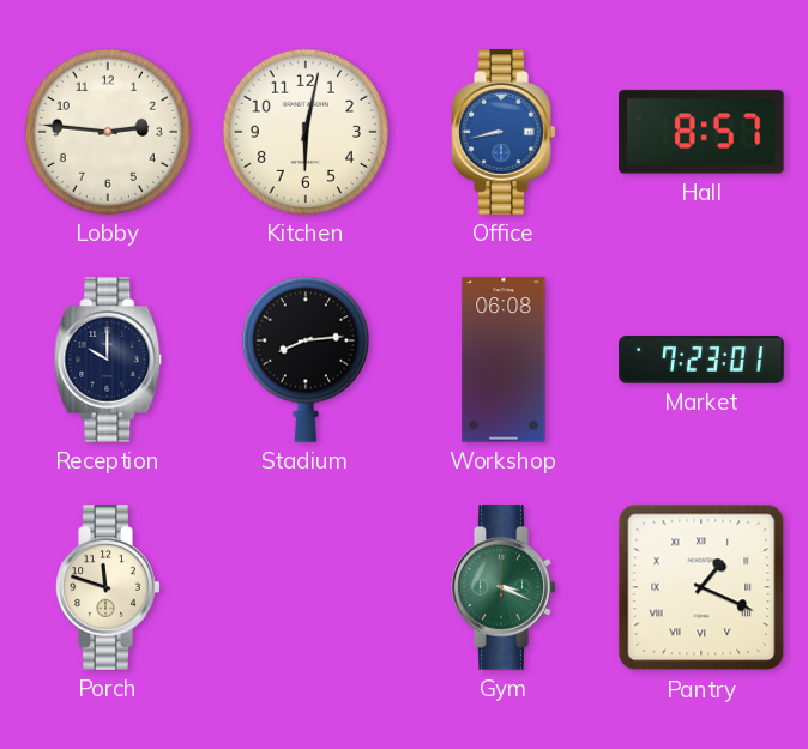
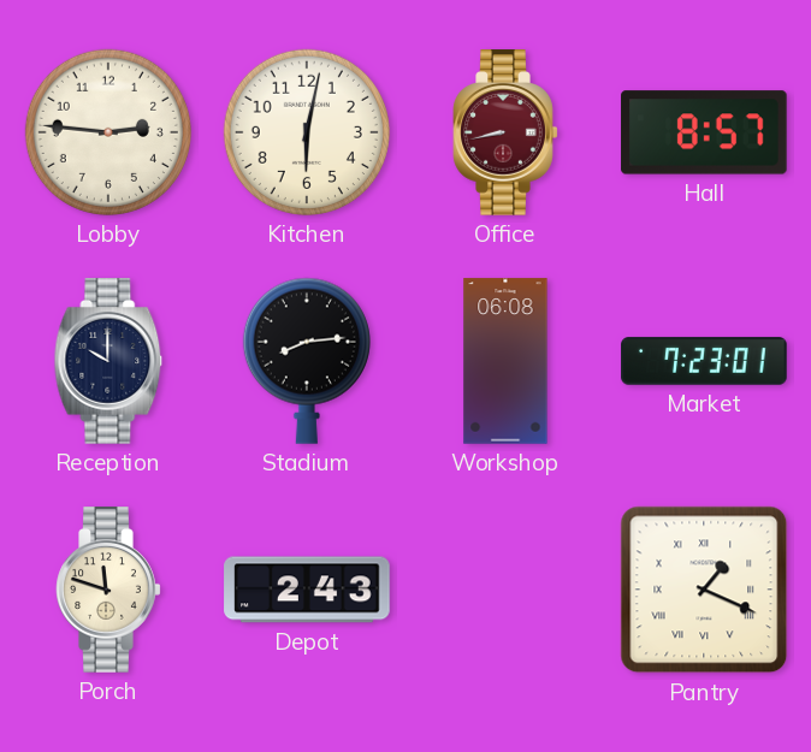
Office dial: blue -> burgundy
Depot: none -> 2:43
Gym: 3:19 -> none
